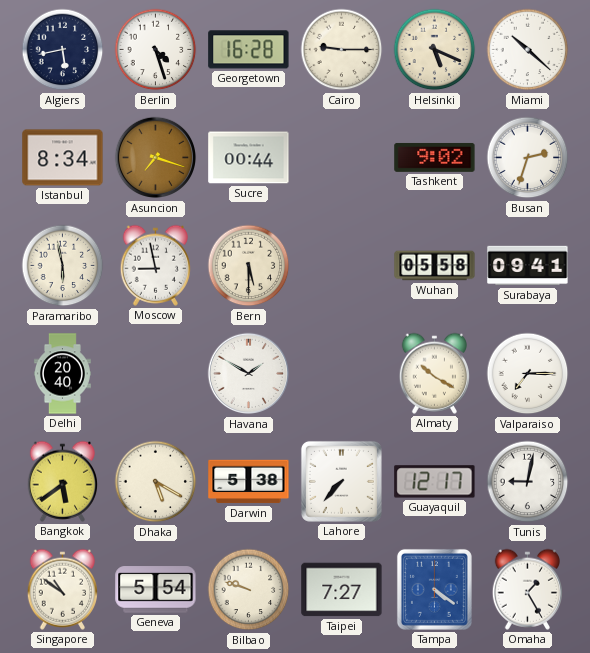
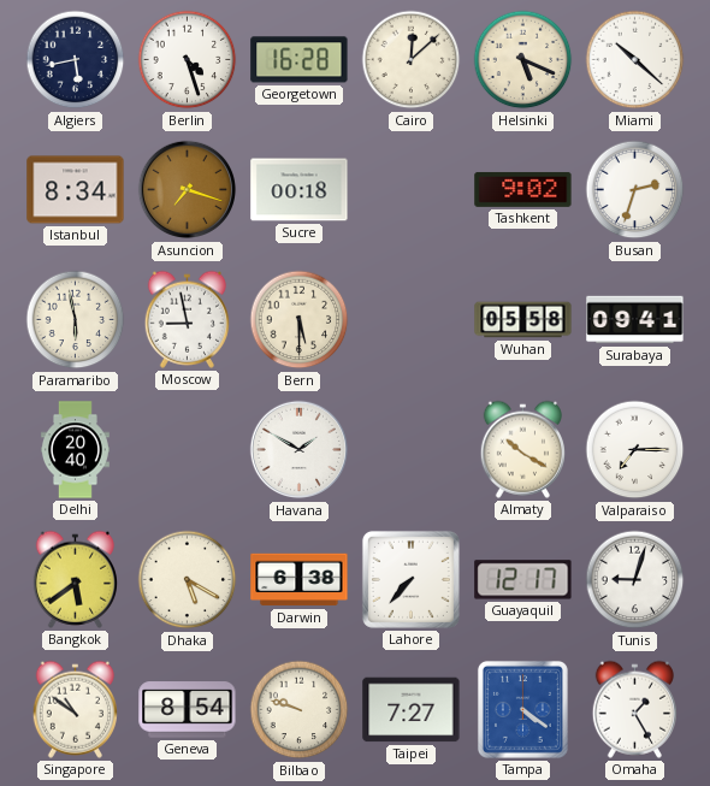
Cairo: 9:15 -> 12:08
Sucre: 00:44 -> 00:18
Darwin: 5:38 -> 6:38
Tunis: 9:02 -> 9:03
Geneva: 5:54 -> 8:54
